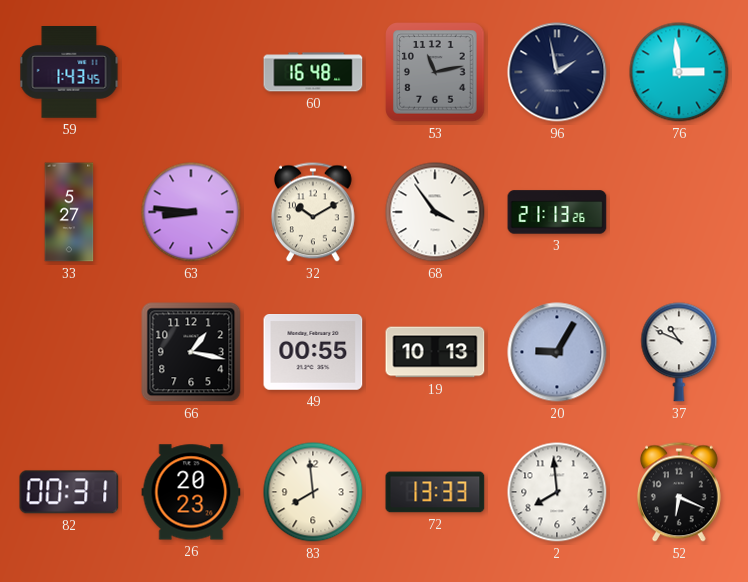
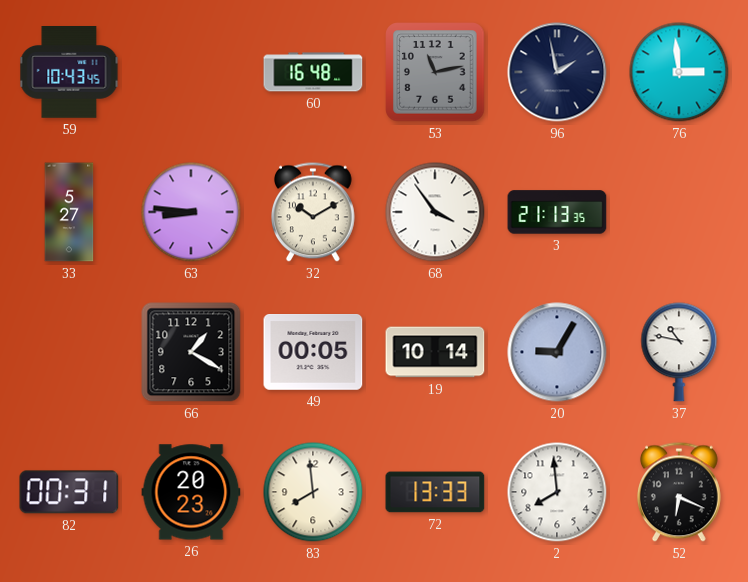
59: 1:43 -> 10:43
3: 21:13:26 -> 21:13:35
66: 1:17 -> 1:20
49: 00:55 -> 00:05
19: 10:13 -> 10:14
37: 10:49 -> 10:47
